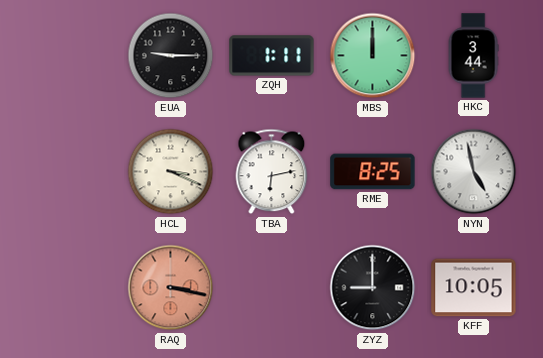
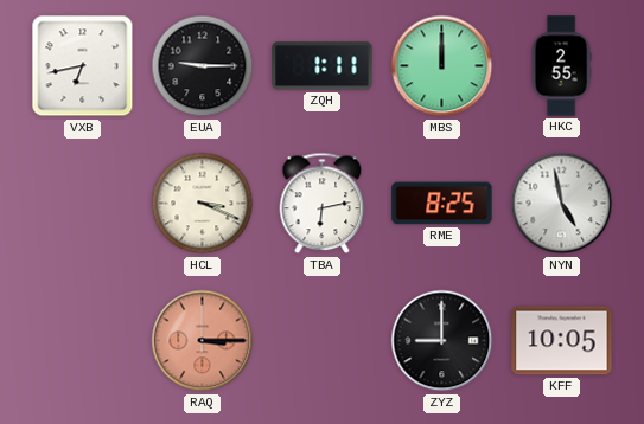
VXB: none -> 6:43
HKC: 3:44 -> 2:55
RAQ: 3:17 -> 3:15
